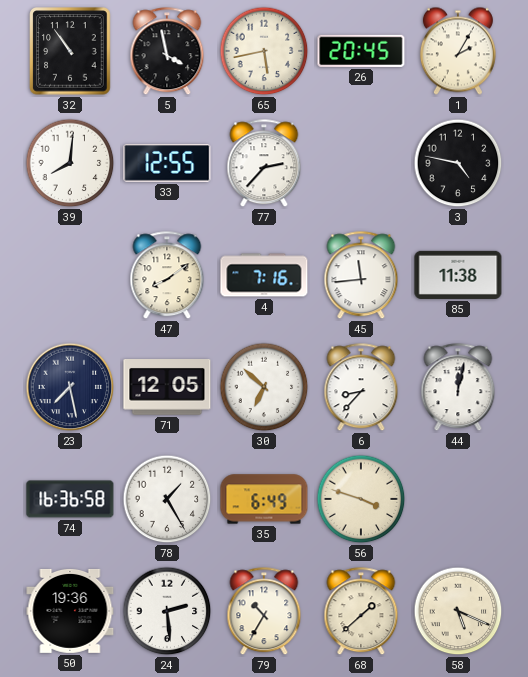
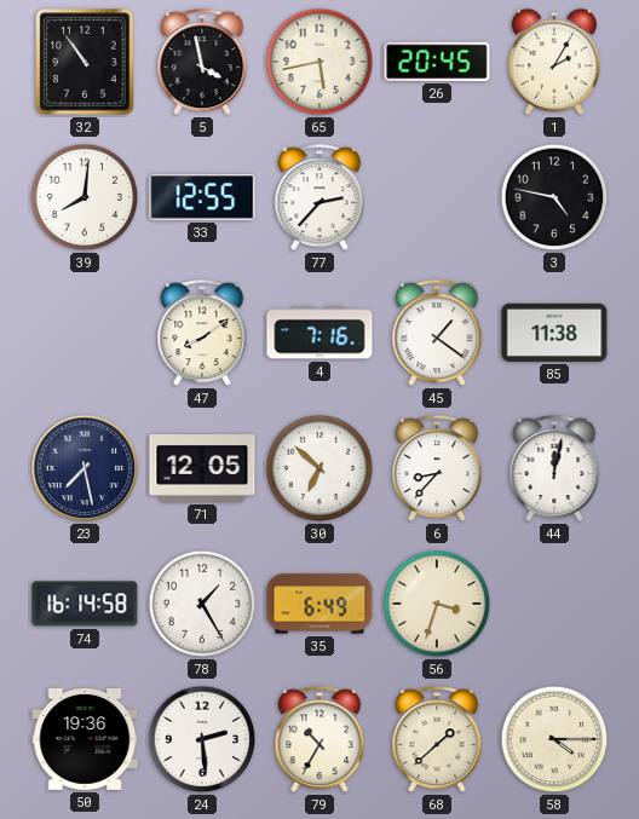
45: 11:44 -> 1:21
74: 16:36 -> 16:14
56: 3:48 -> 3:33
58: 5:19 -> 4:15
